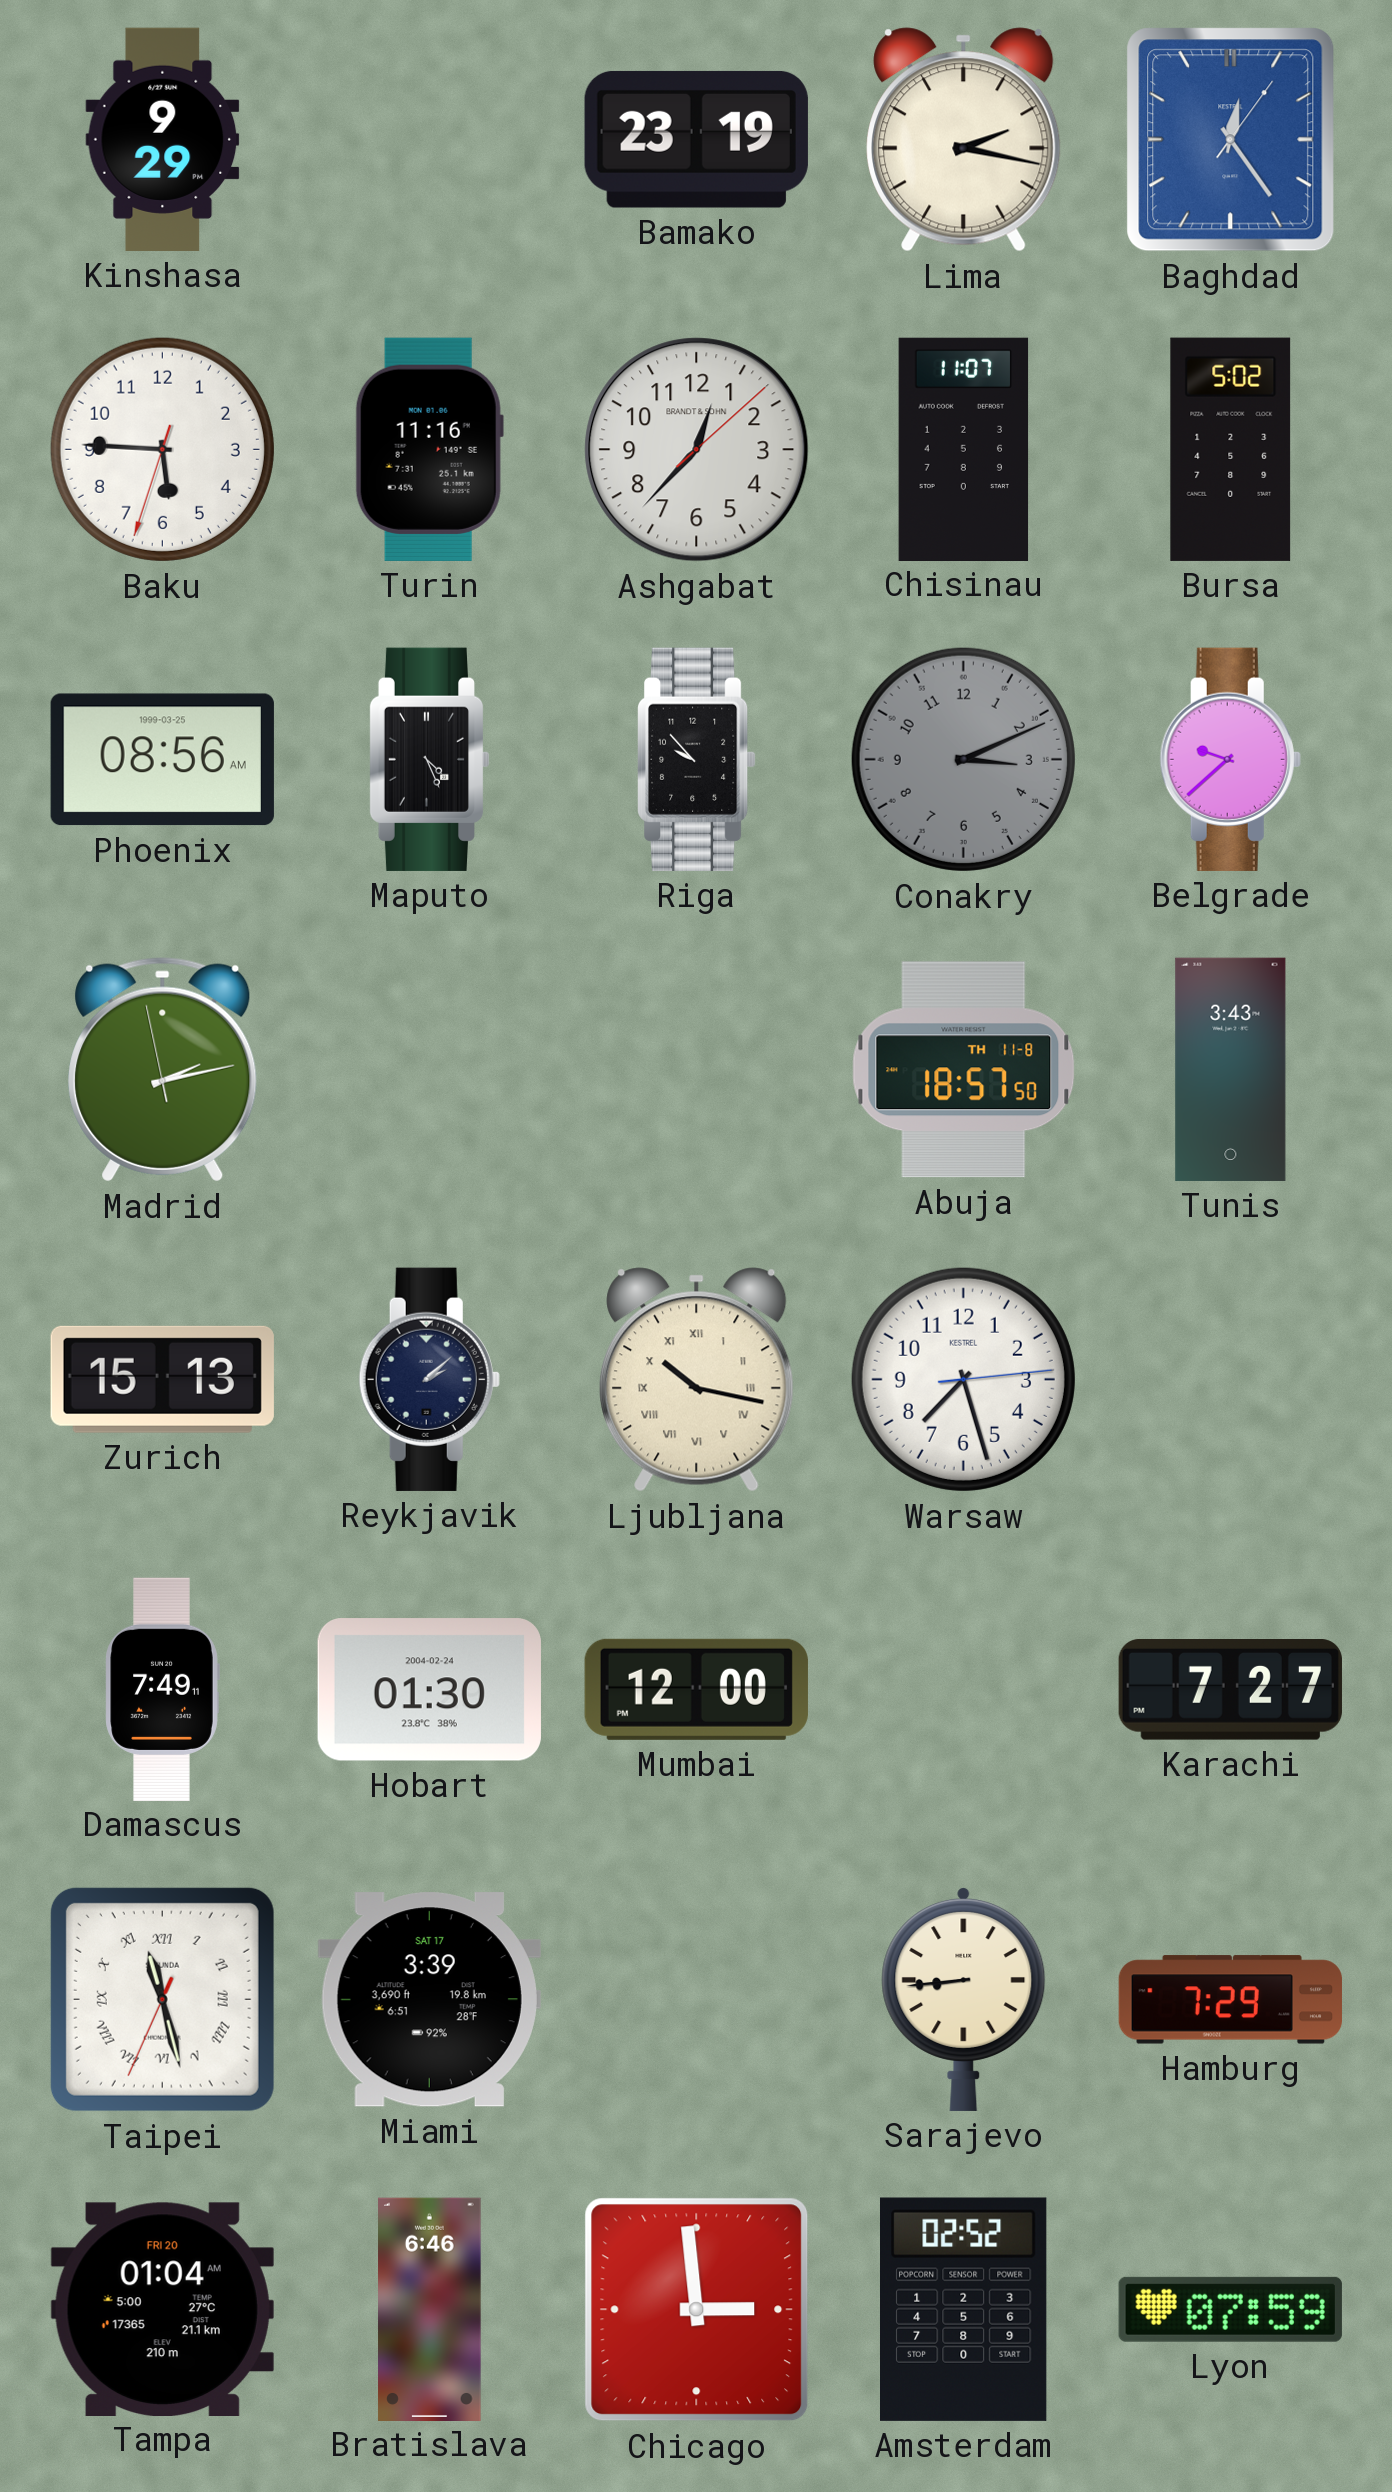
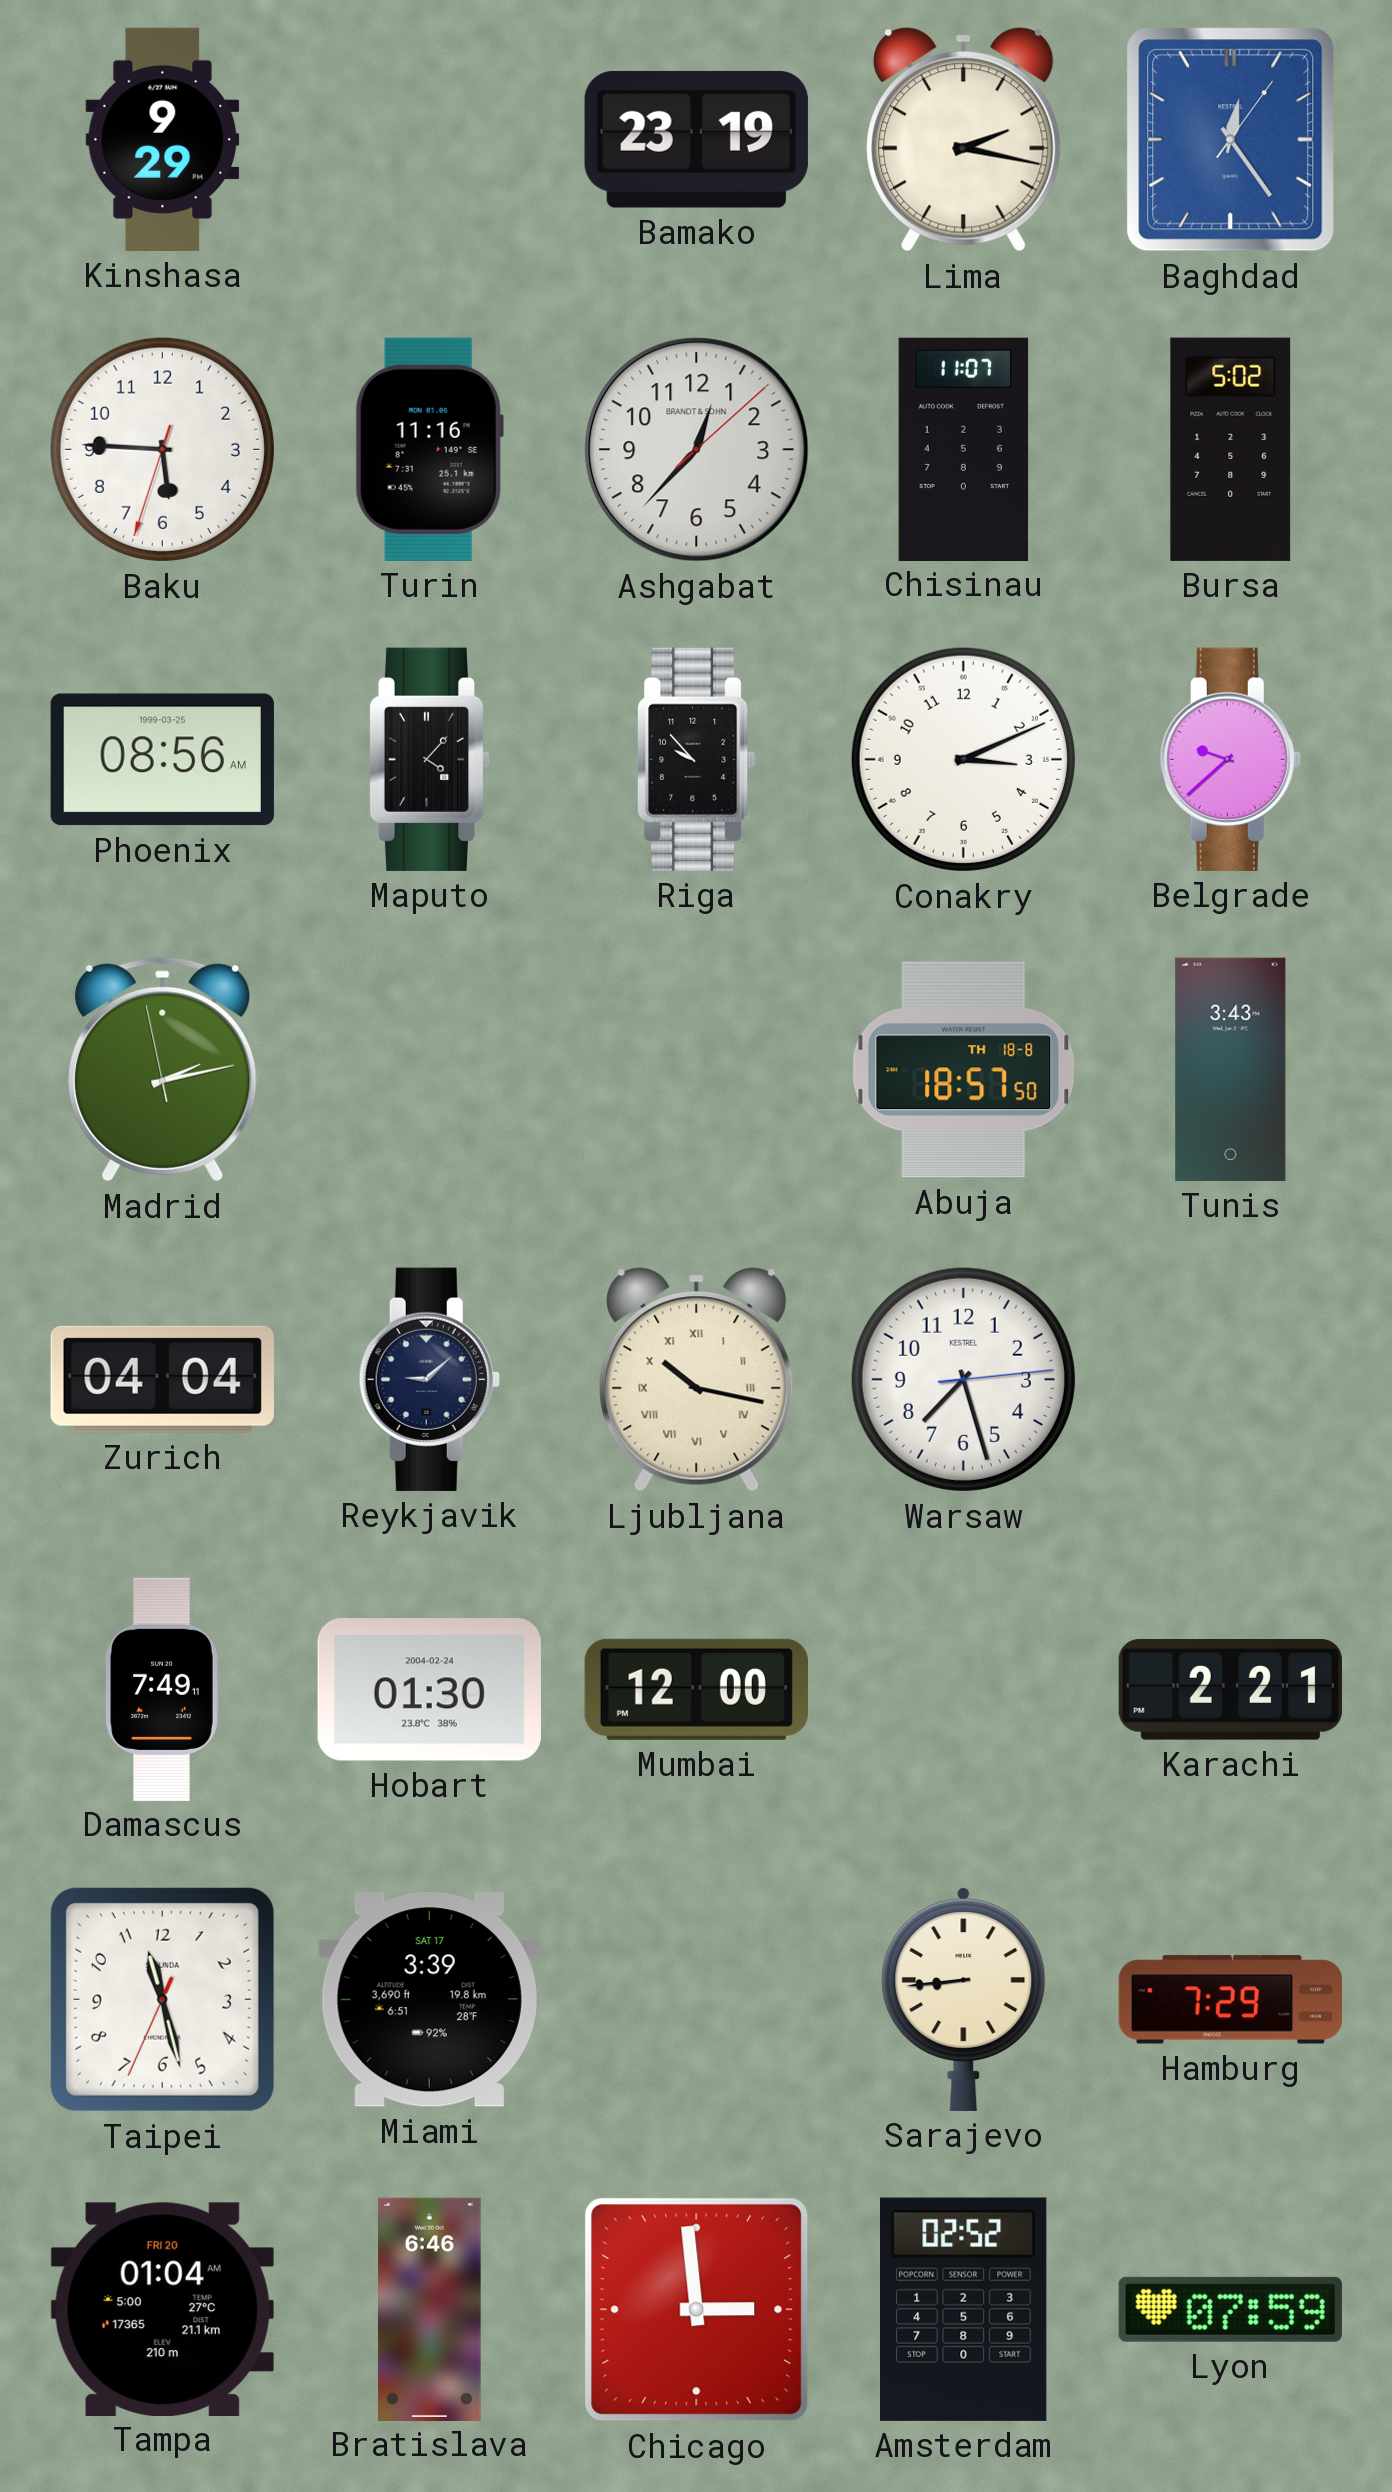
Maputo: 4:26 -> 4:07
Conakry dial: grey -> white
Abuja date: TH 11-8 -> TH 18-8
Zurich: 15:13 -> 04:04
Reykjavik: 2:08 -> 9:08
Karachi: 7:27 -> 2:21
Taipei numerals: Roman -> Arabic
